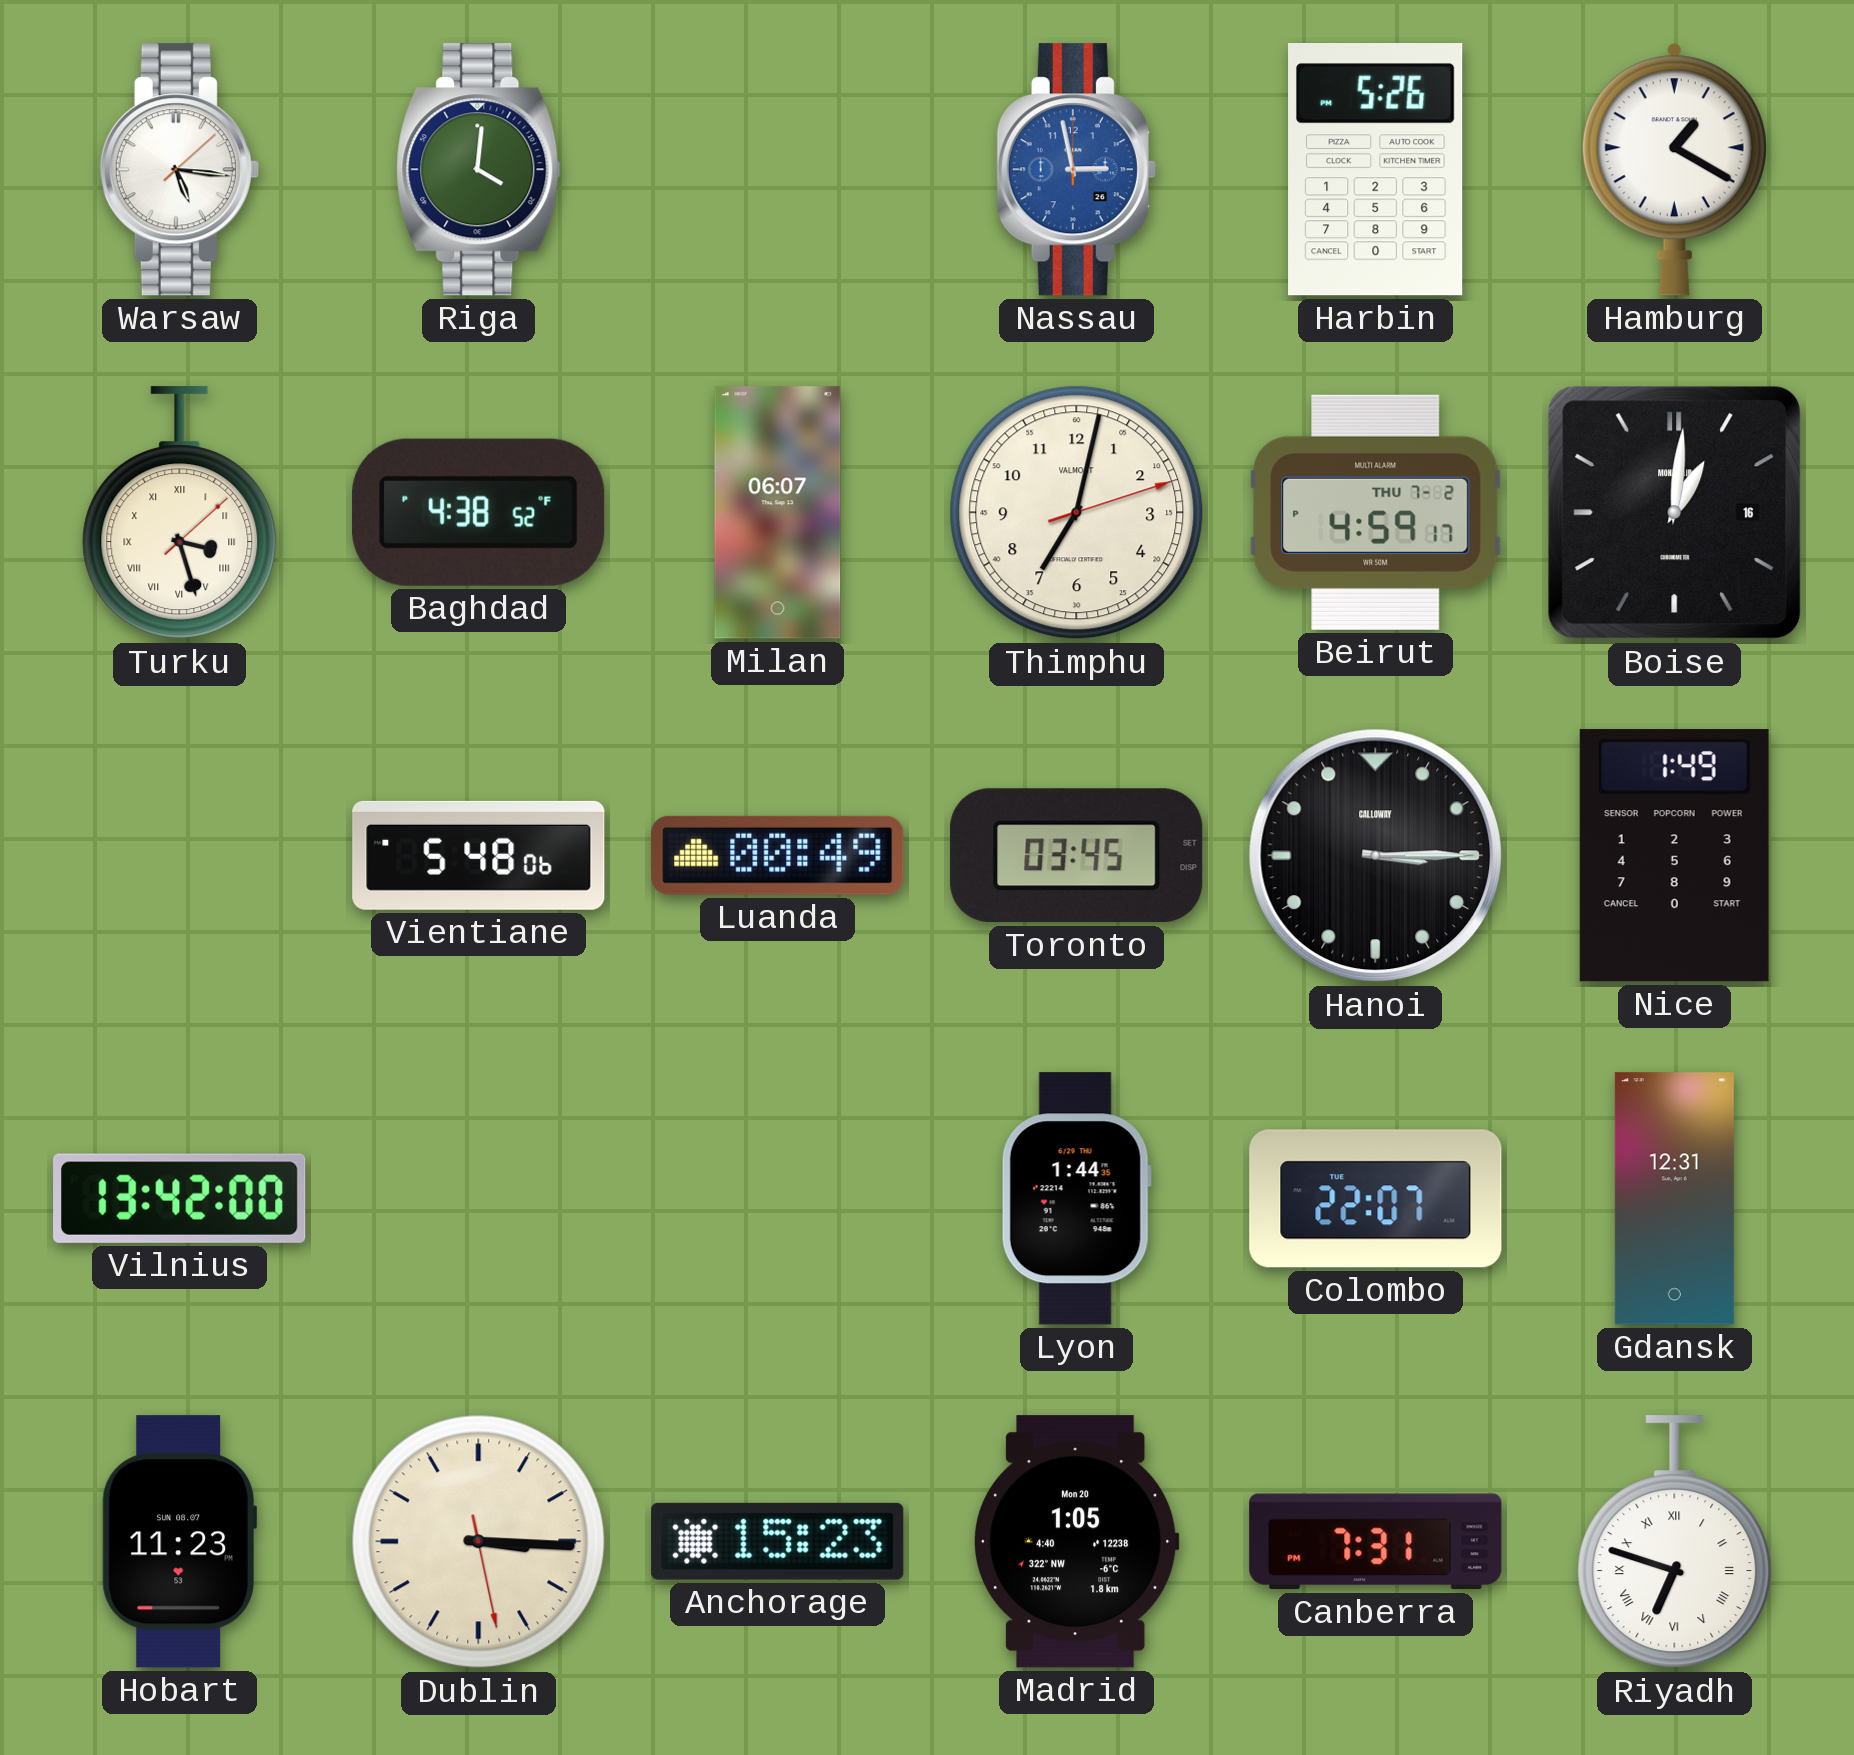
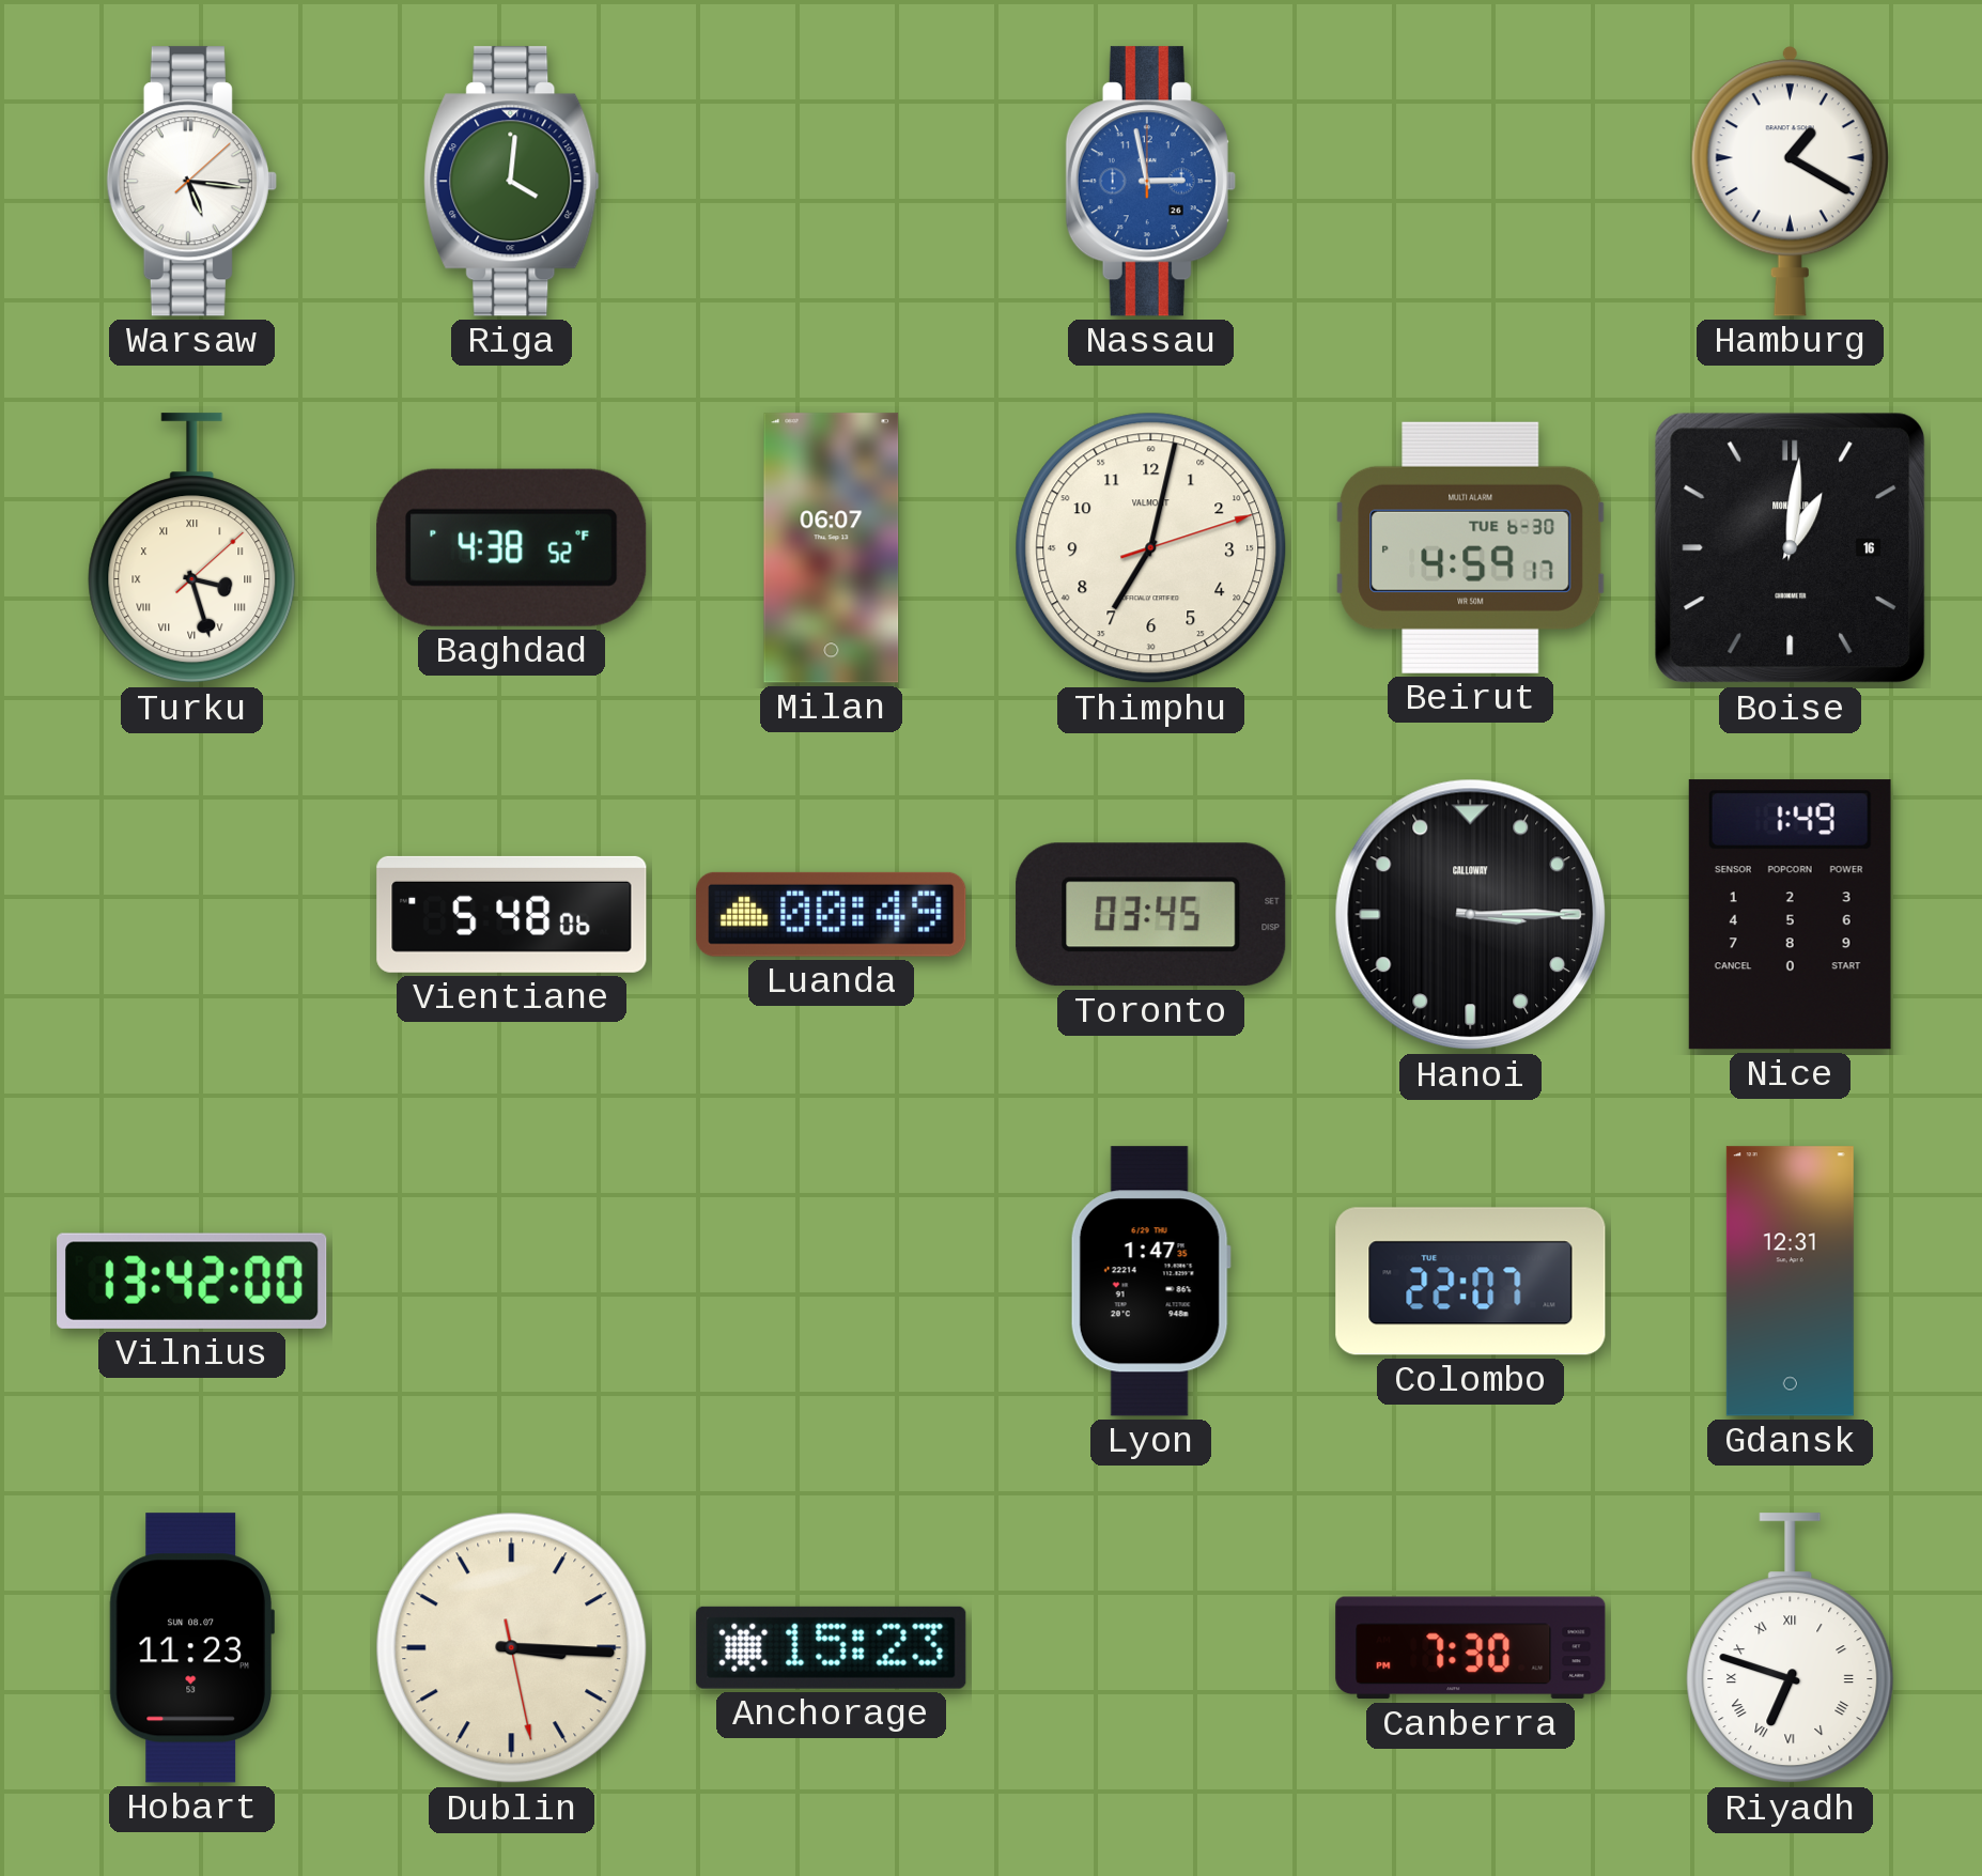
Harbin: 5:26 -> none
Beirut date: THU 7-2 -> TUE 6-30
Lyon: 1:44 -> 1:47
Madrid: 1:05 -> none
Canberra: 7:31 -> 7:30
